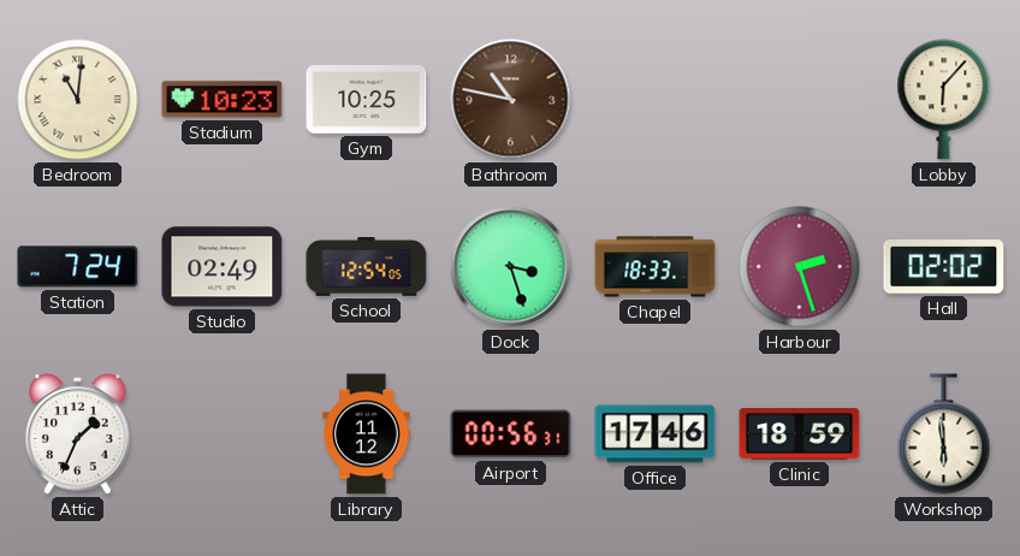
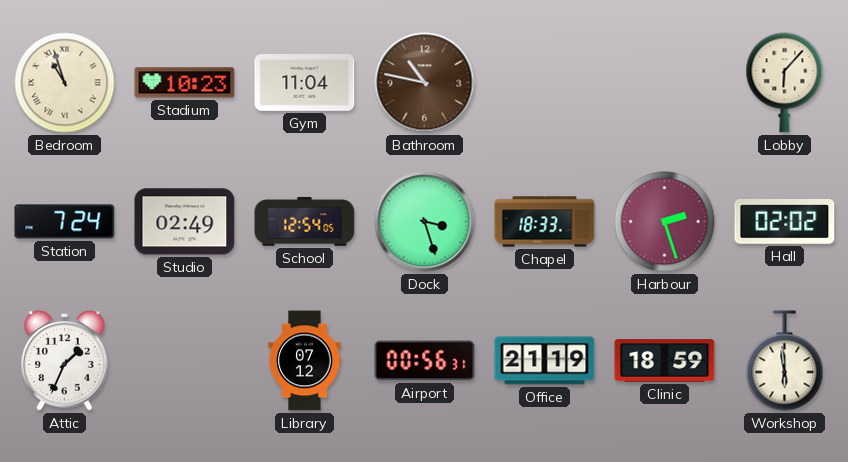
Bedroom: 11:01 -> 10:57
Gym: 10:25 -> 11:04
Library: 11:12 -> 07:12
Office: 17:46 -> 21:19
